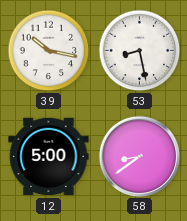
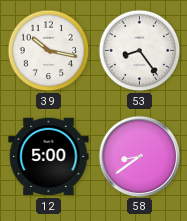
53: 8:28 -> 8:24
